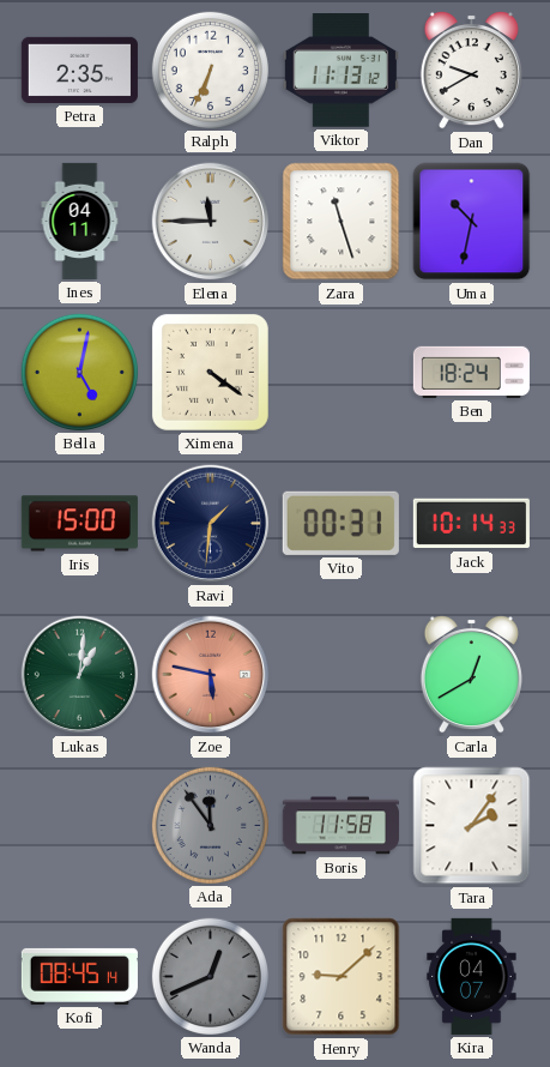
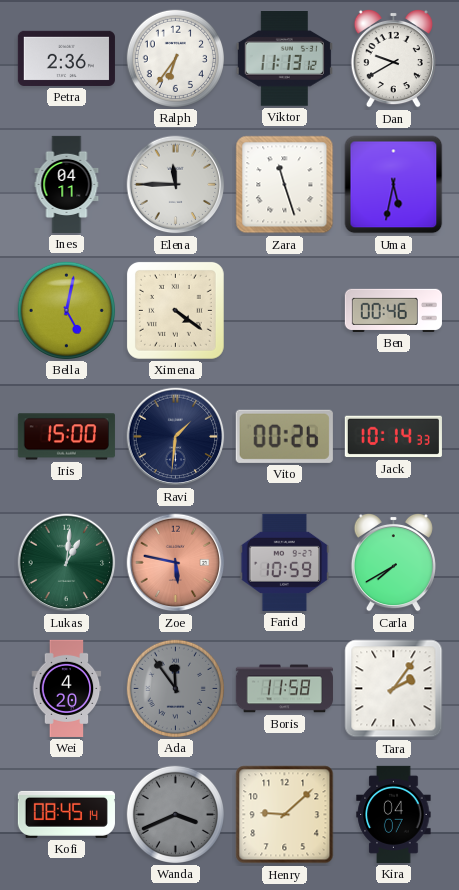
Petra: 2:35 -> 2:36
Ralph: 6:34 -> 6:36
Uma: 10:32 -> 5:32
Ben: 18:24 -> 00:46
Vito: 00:31 -> 00:26
Farid: none -> 10:59
Carla: 12:40 -> 7:40
Wei: none -> 4:20
Wanda: 12:41 -> 3:41
